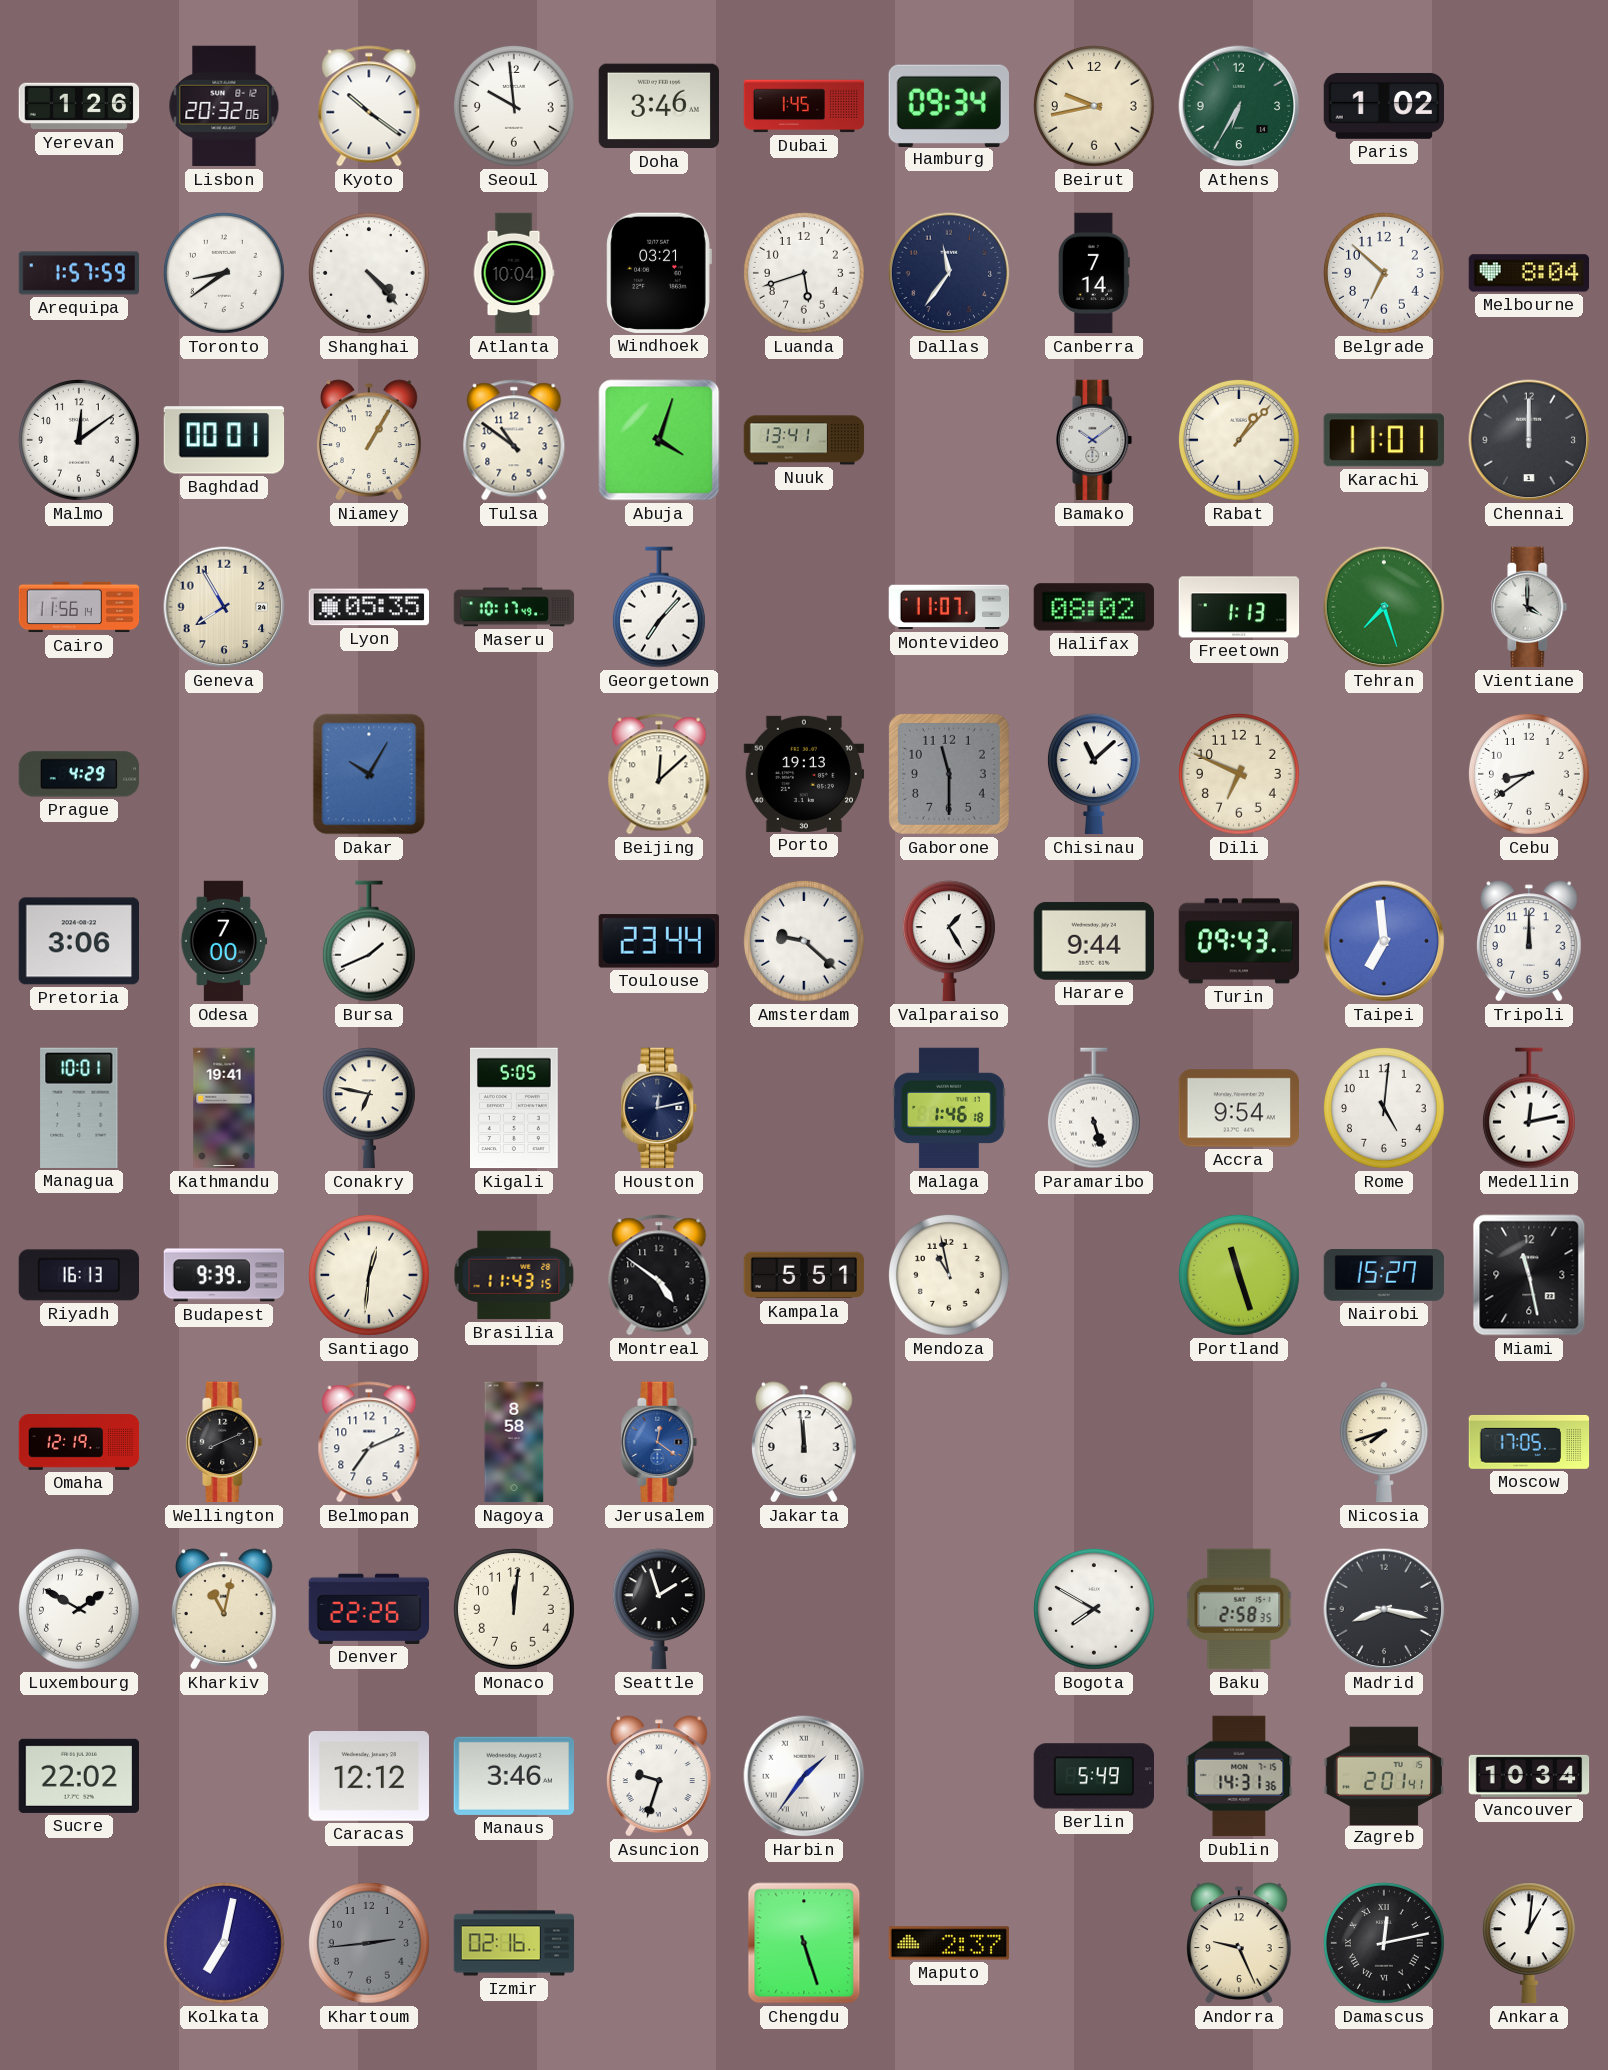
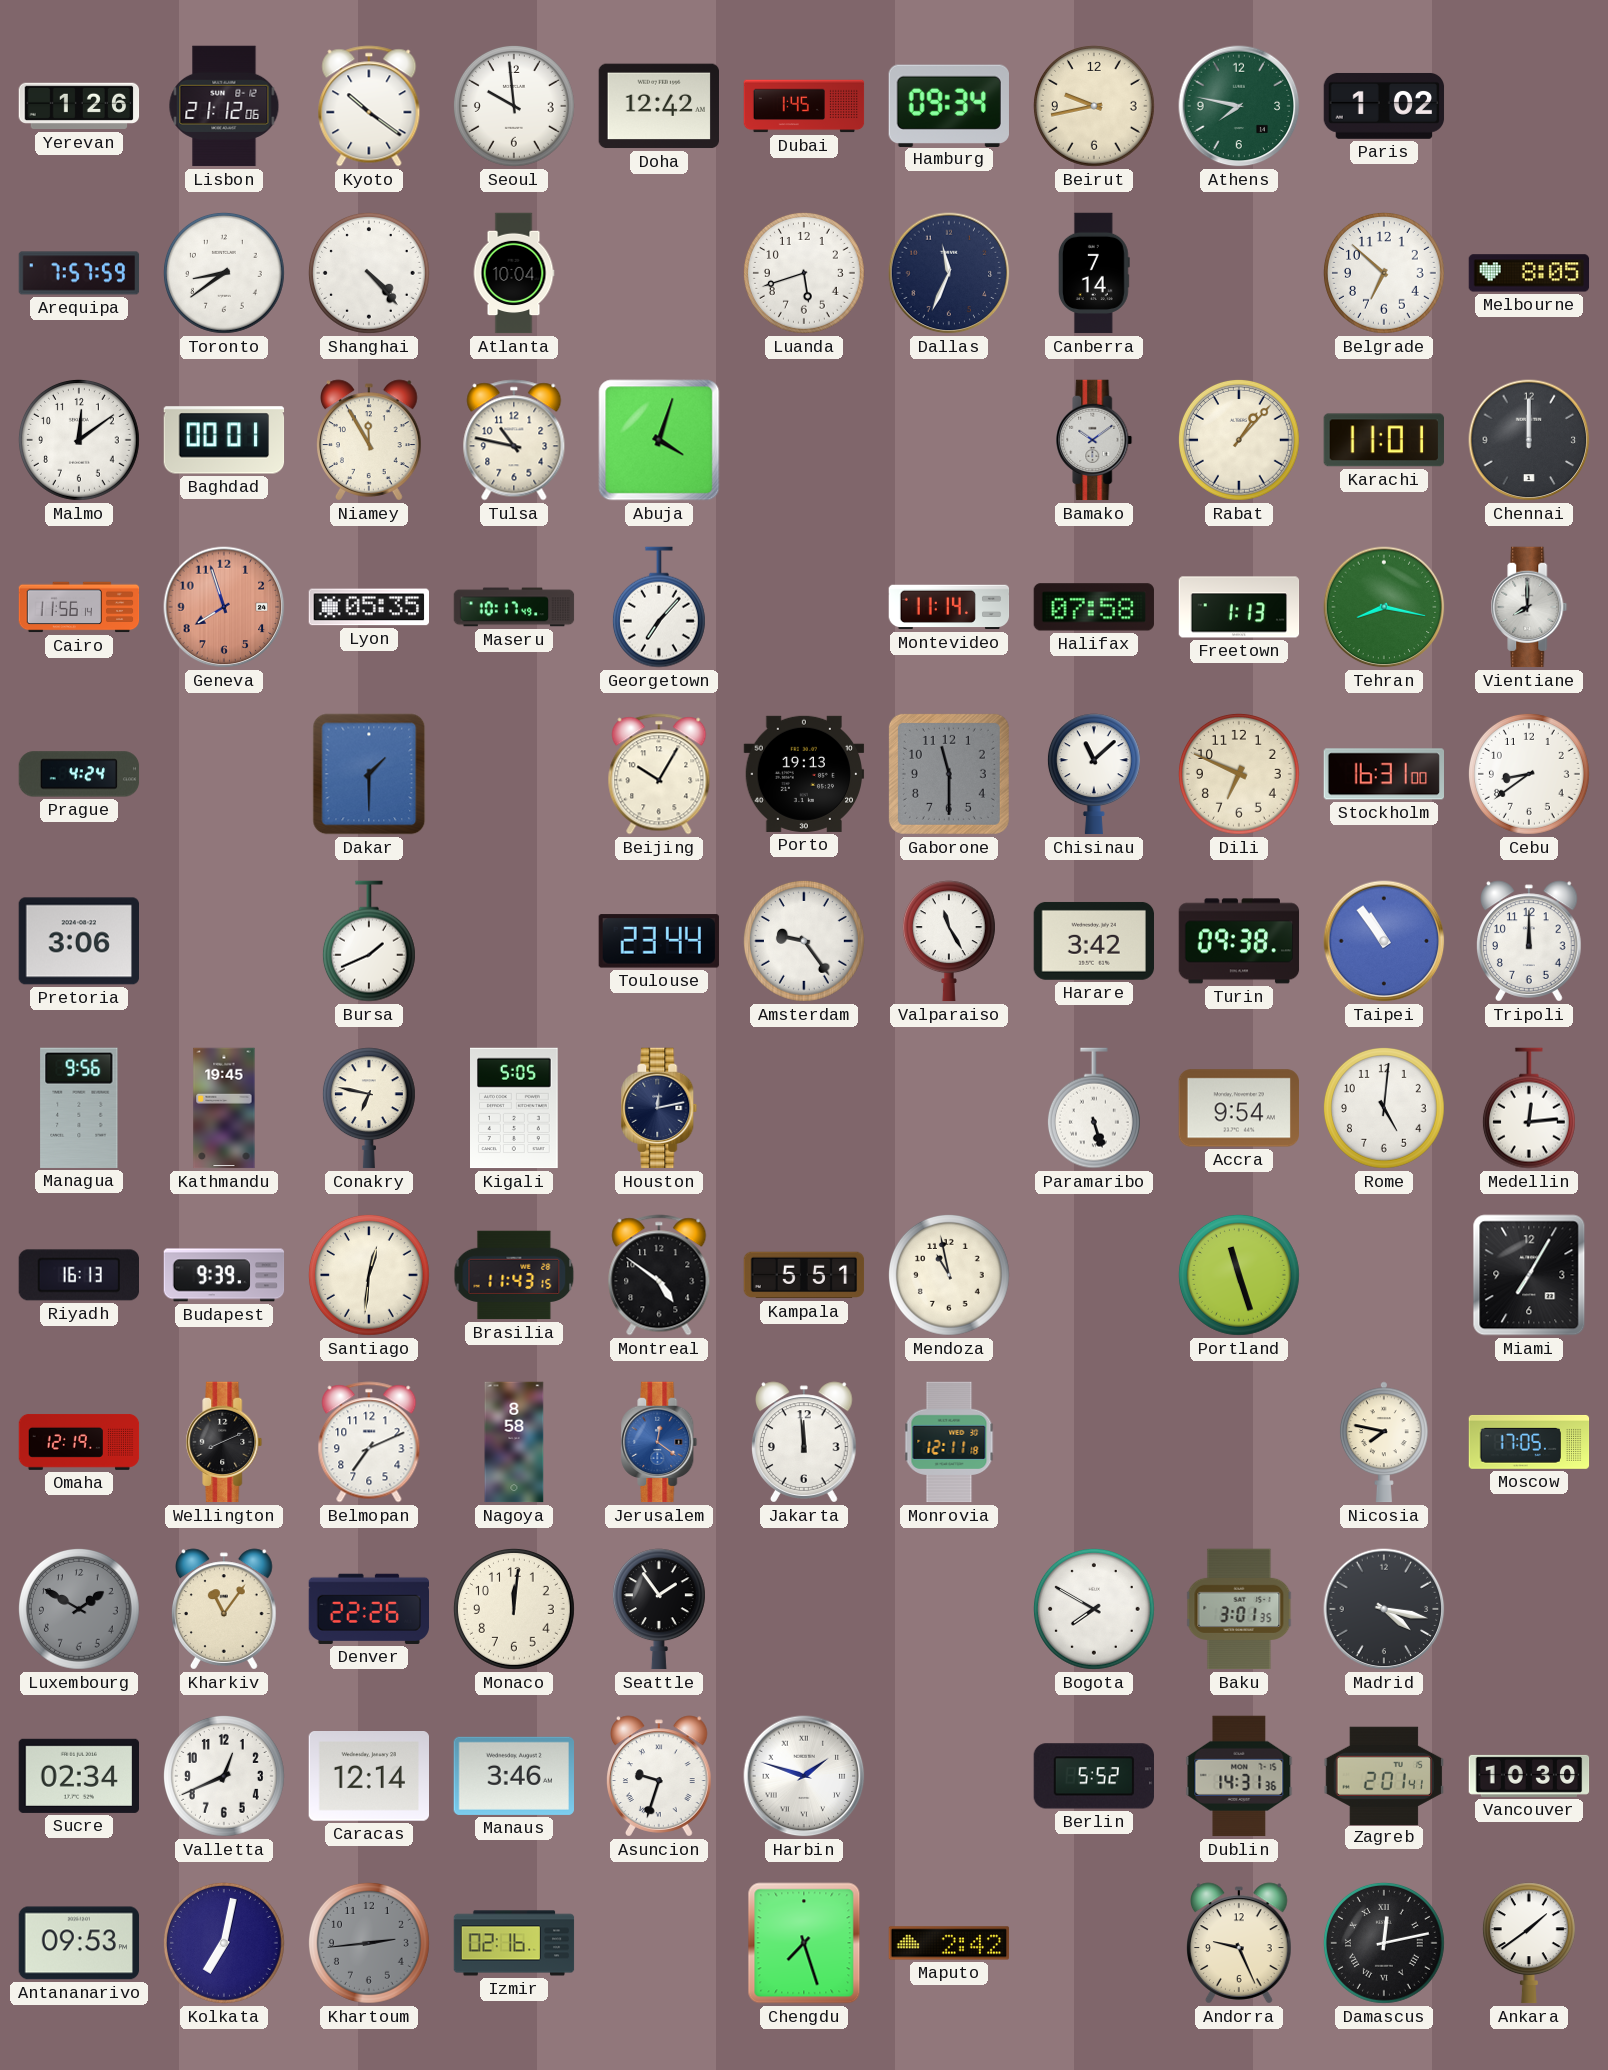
Lisbon: 20:32 -> 21:12
Doha: 3:46 -> 12:42
Athens: 6:35 -> 7:47
Arequipa: 1:57 -> 7:57
Windhoek: 03:21 -> none
Dallas: 11:36 -> 11:34
Melbourne: 8:04 -> 8:05
Niamey: 1:05 -> 11:55
Tulsa: 10:51 -> 10:47
Nuuk: 13:41 -> none
Geneva: 7:55 -> 7:57
Geneva dial: cream -> salmon
Montevideo: 11:07 -> 11:14
Halifax: 08:02 -> 07:58
Tehran: 7:27 -> 8:17
Vientiane: 4:00 -> 8:00
Prague: 4:29 -> 4:24
Dakar: 10:05 -> 1:30
Beijing: 12:08 -> 10:05
Stockholm: none -> 16:31
Odesa: 7:00 -> none
Amsterdam: 9:22 -> 9:24
Valparaiso: 1:25 -> 11:25
Harare: 9:44 -> 3:42
Turin: 09:43 -> 09:38
Taipei: 6:59 -> 10:54
Managua: 10:01 -> 9:56
Kathmandu: 19:41 -> 19:45
Malaga: 1:46 -> none
Medellin: 12:13 -> 12:14
Nairobi: 15:27 -> none
Miami: 11:28 -> 7:05
Monrovia: none -> 12:11
Nicosia: 7:42 -> 7:47
Luxembourg dial: white -> grey
Kharkiv: 11:02 -> 11:06
Seattle: 1:57 -> 1:54
Baku: 2:58 -> 3:01
Madrid: 8:17 -> 4:17
Sucre: 22:02 -> 02:34
Valletta: none -> 12:41
Caracas: 12:12 -> 12:14
Harbin: 1:36 -> 1:48
Berlin: 5:49 -> 5:52
Vancouver: 10:34 -> 10:30
Antananarivo: none -> 09:53
Chengdu: 5:27 -> 7:27
Maputo: 2:37 -> 2:42
Ankara: 1:01 -> 1:39
